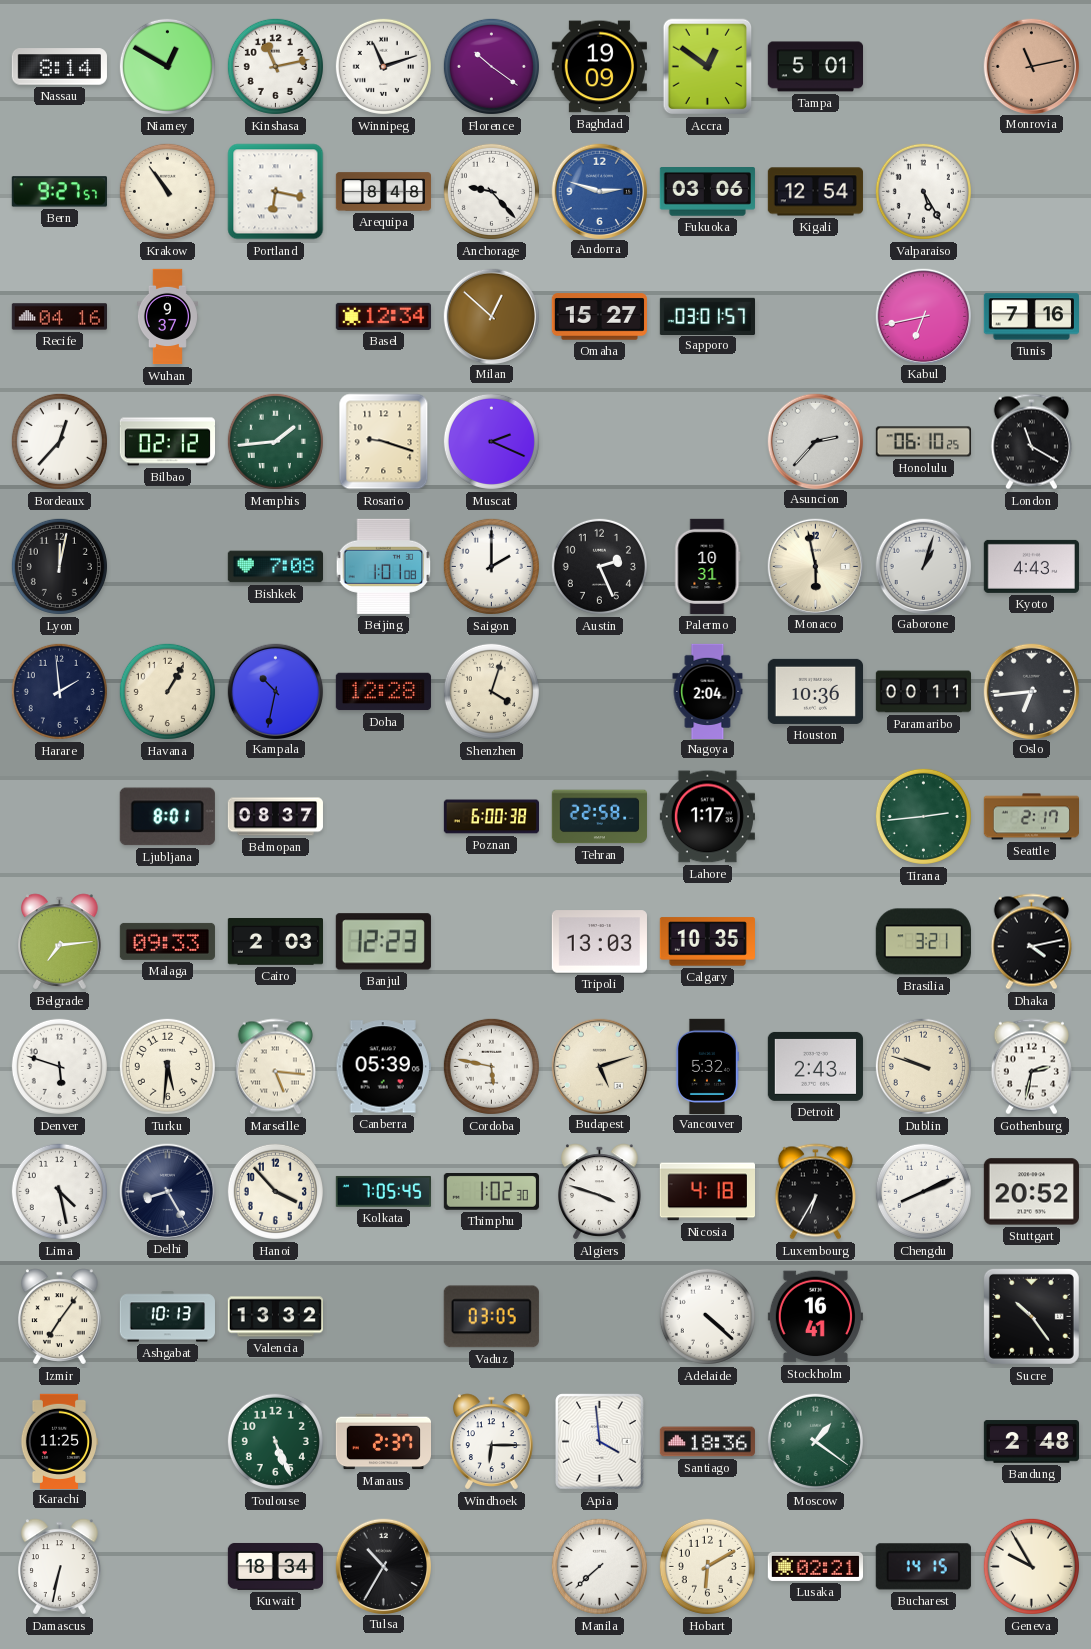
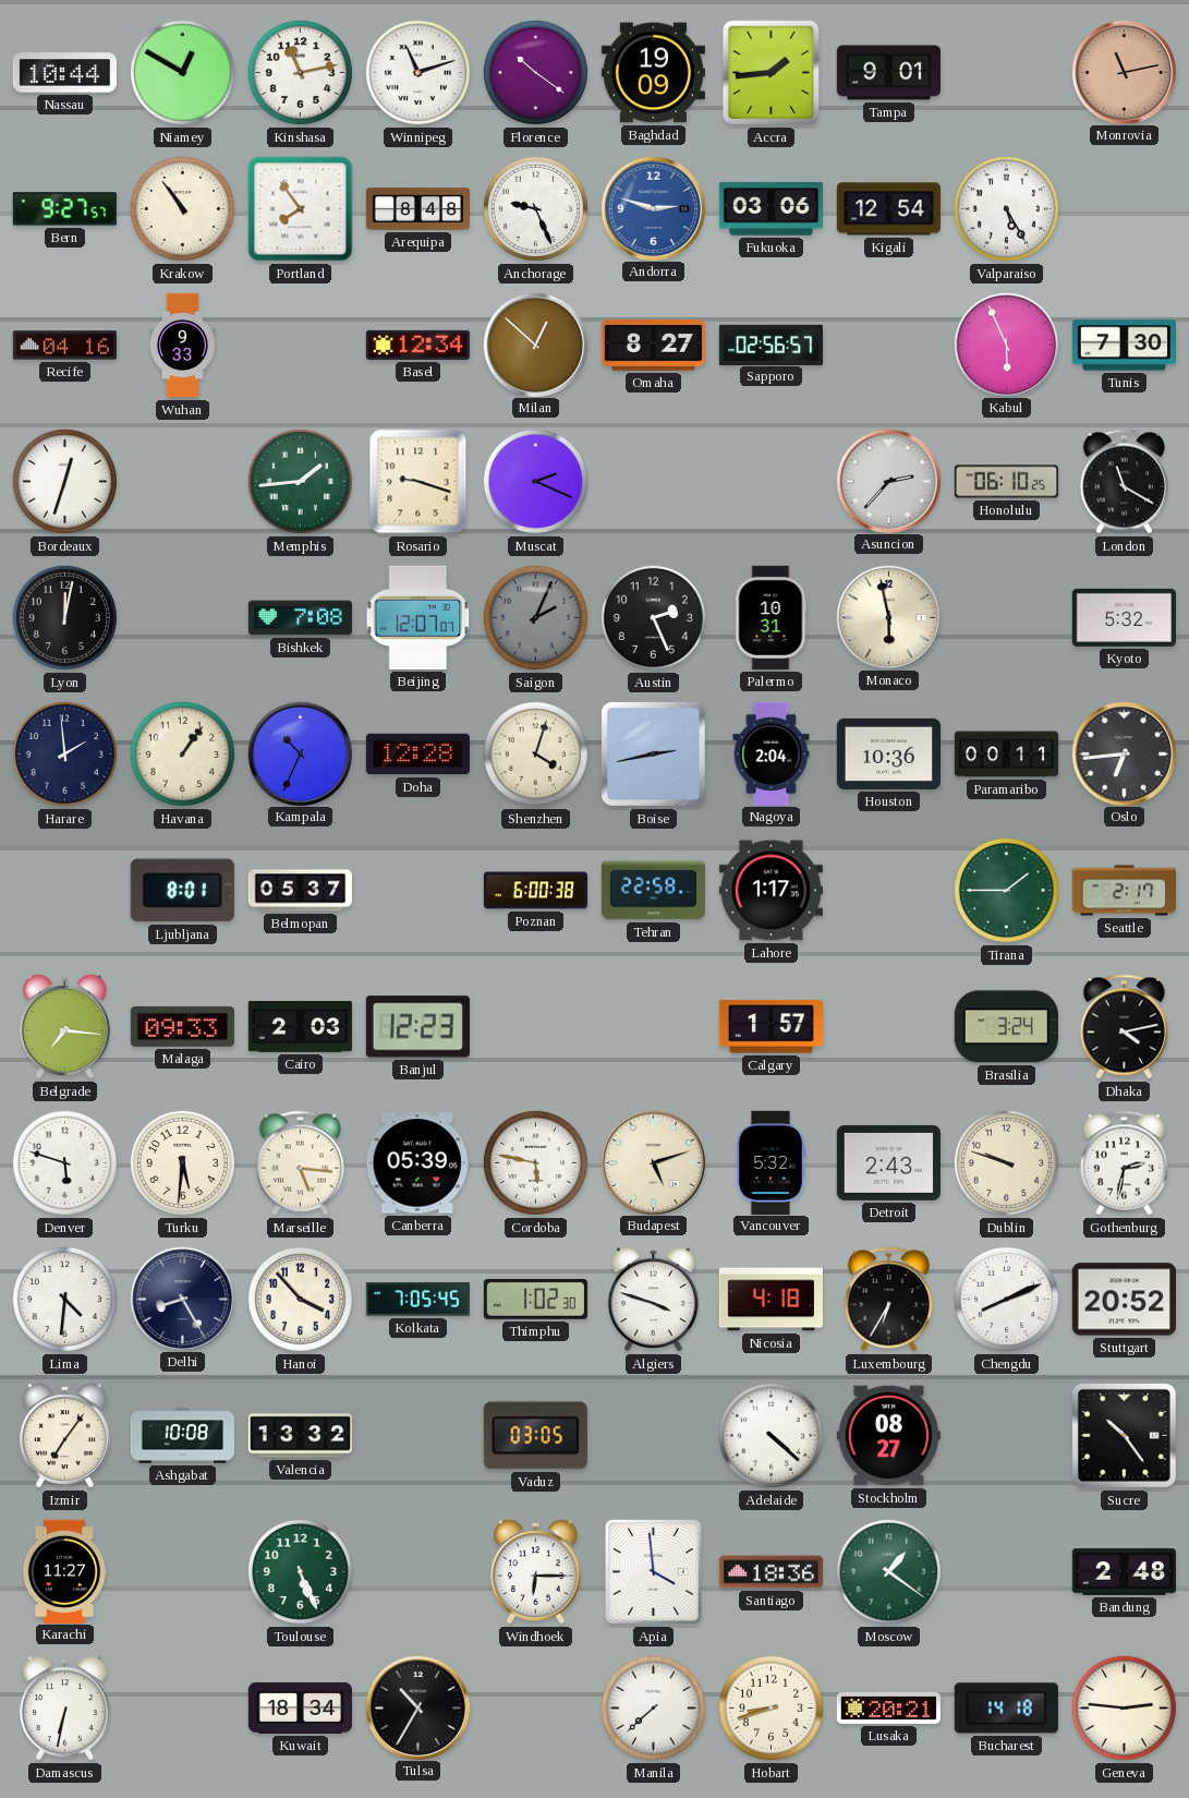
Nassau: 8:14 -> 10:44
Accra: 12:51 -> 1:44
Tampa: 5:01 -> 9:01
Portland: 6:17 -> 7:54
Anchorage: 9:23 -> 9:26
Wuhan: 9:37 -> 9:33
Omaha: 15:27 -> 8:27
Sapporo: 03:01 -> 02:56
Kabul: 6:43 -> 5:56
Tunis: 7:16 -> 7:30
Bordeaux: 12:37 -> 12:33
Bilbao: 02:12 -> none
Beijing: 1:01 -> 12:07
Saigon: 2:00 -> 2:04
Saigon dial: white -> grey
Gaborone: 1:03 -> none
Kyoto: 4:43 -> 5:32
Havana: 1:05 -> 1:06
Kampala: 10:32 -> 10:34
Boise: none -> 2:43
Belmopan: 08:37 -> 05:37
Tirana: 2:44 -> 1:45
Belgrade: 7:14 -> 7:16
Tripoli: 13:03 -> none
Calgary: 10:35 -> 1:57
Brasilia: 3:21 -> 3:24
Lima: 4:28 -> 4:31
Ashgabat: 10:13 -> 10:08
Stockholm: 16:41 -> 08:27
Karachi: 11:25 -> 11:27
Manaus: 2:37 -> none
Hobart: 6:10 -> 8:42
Lusaka: 02:21 -> 20:21
Bucharest: 14:15 -> 14:18
Geneva: 9:55 -> 2:46
